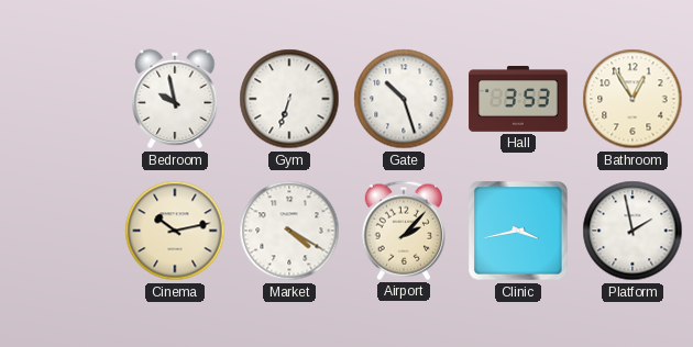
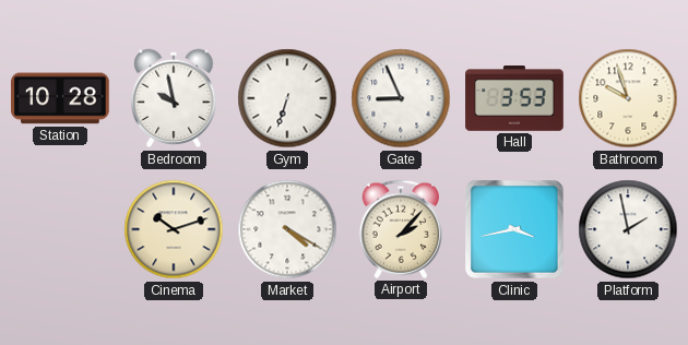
Station: none -> 10:28
Gate: 10:27 -> 8:56
Bathroom: 12:55 -> 9:57
Cinema: 10:13 -> 10:12
